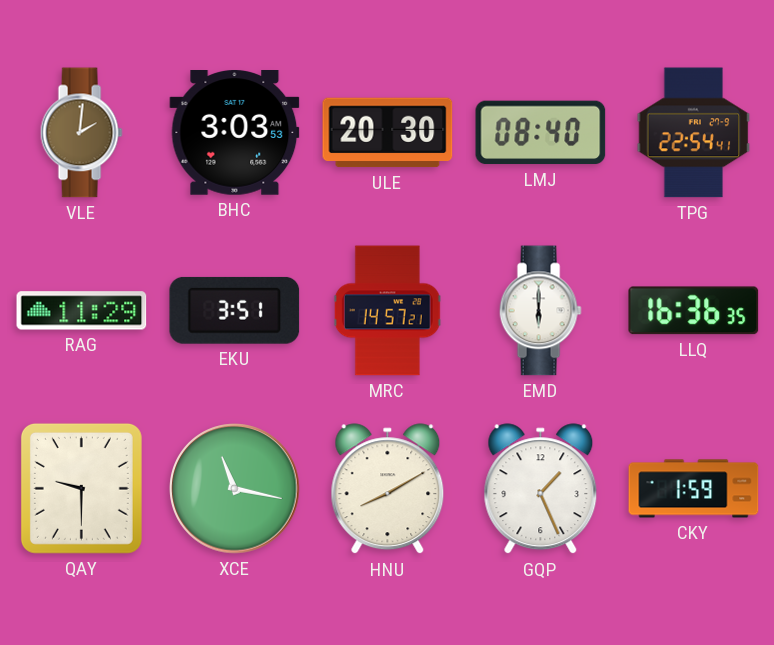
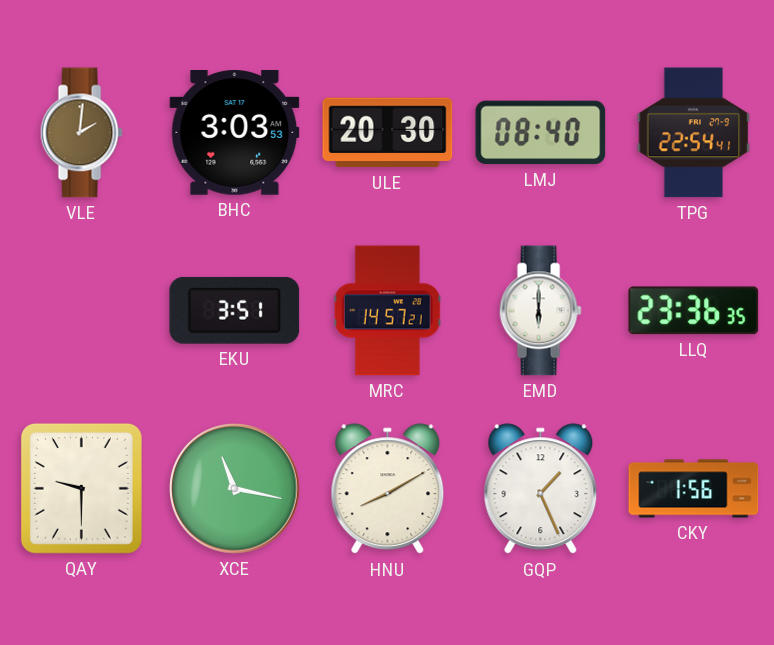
RAG: 11:29 -> none
LLQ: 16:36 -> 23:36
CKY: 1:59 -> 1:56
